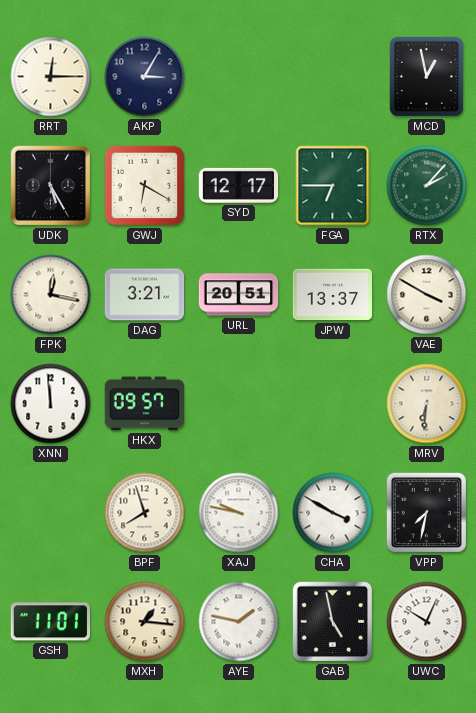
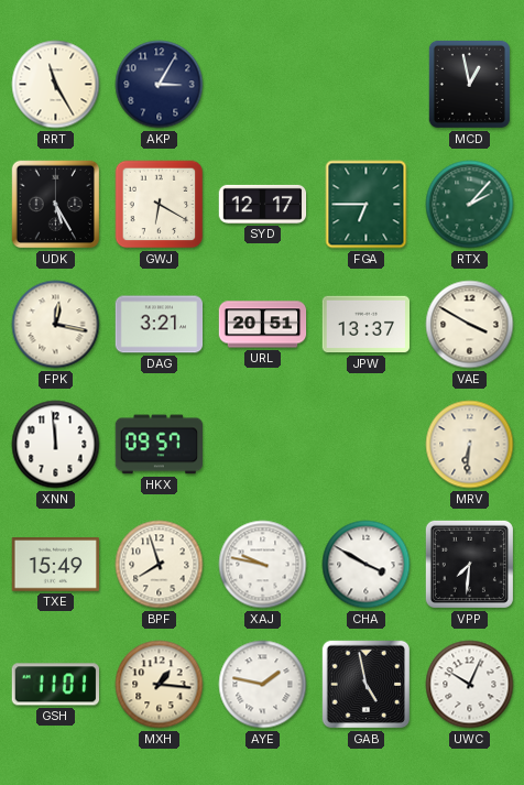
RRT: 12:15 -> 11:25
TXE: none -> 15:49
VPP: 7:32 -> 7:31
